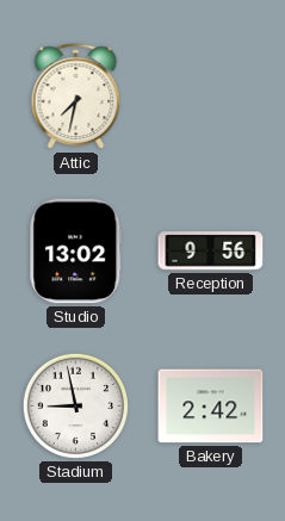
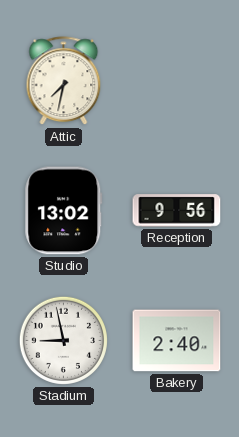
Bakery: 2:42 -> 2:40
